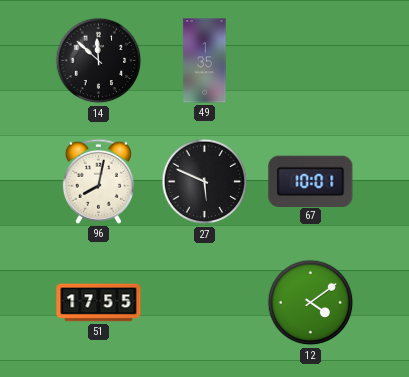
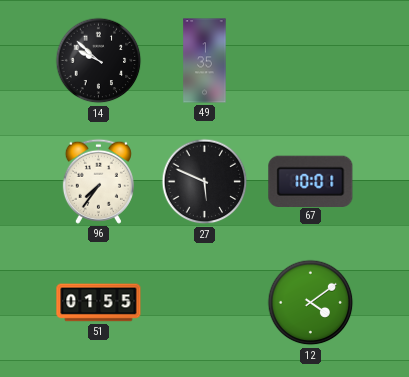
14: 11:52 -> 9:52
96: 8:02 -> 7:36
51: 17:55 -> 01:55
